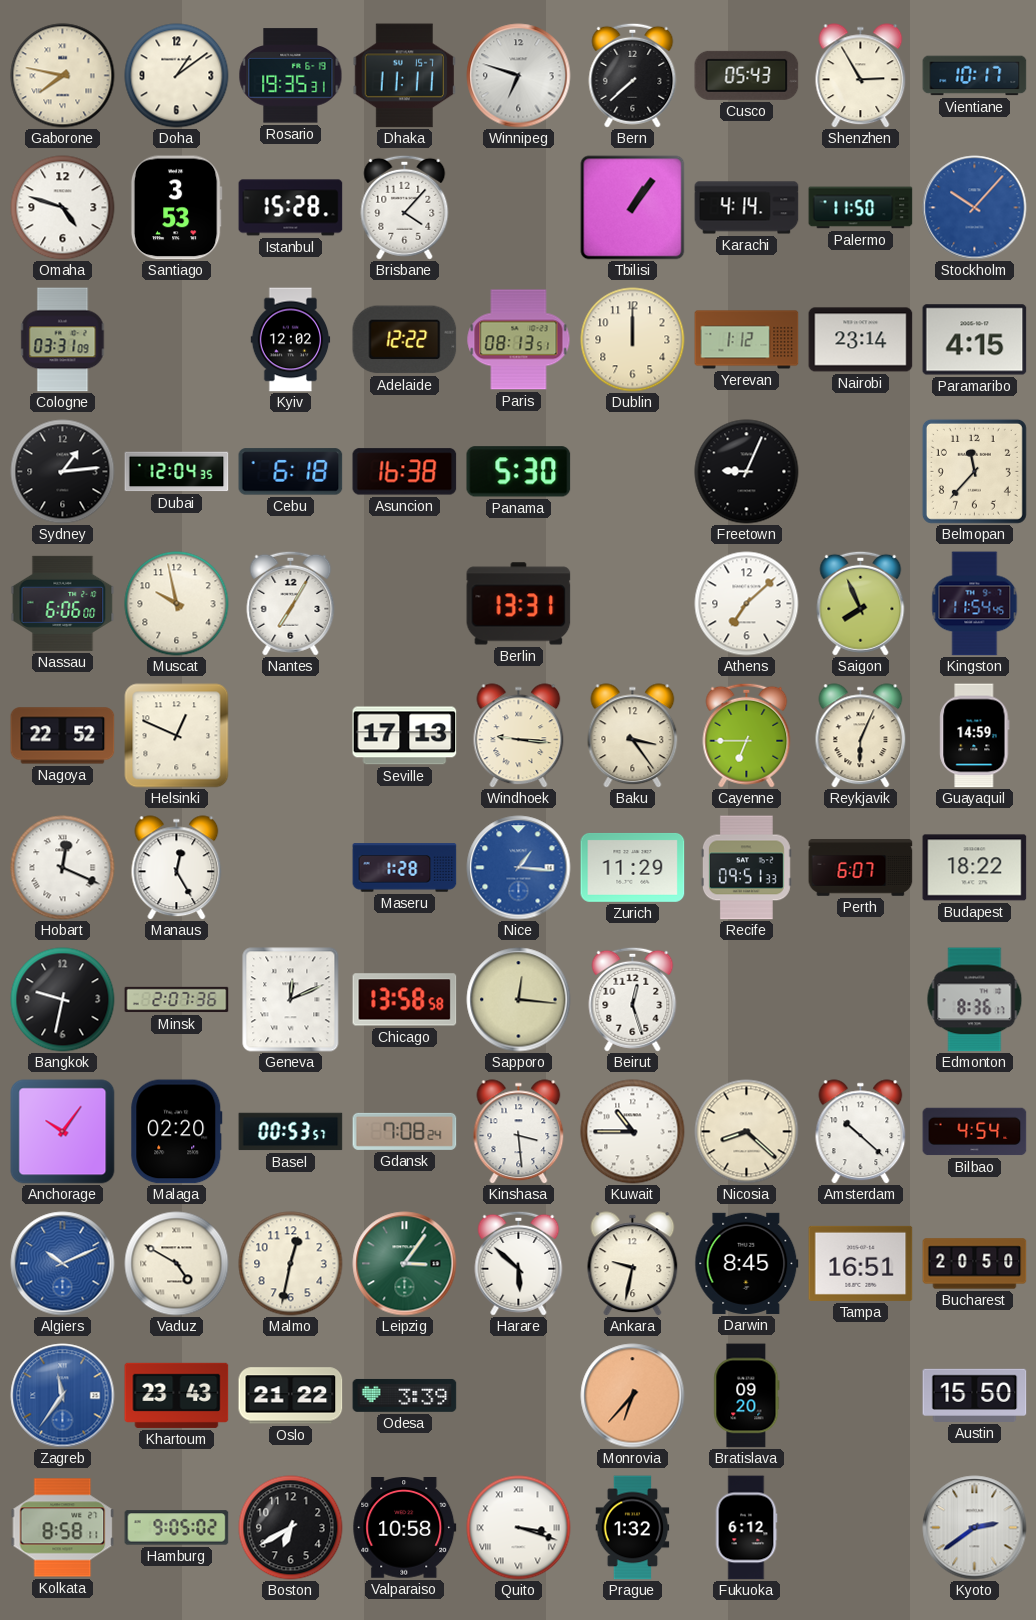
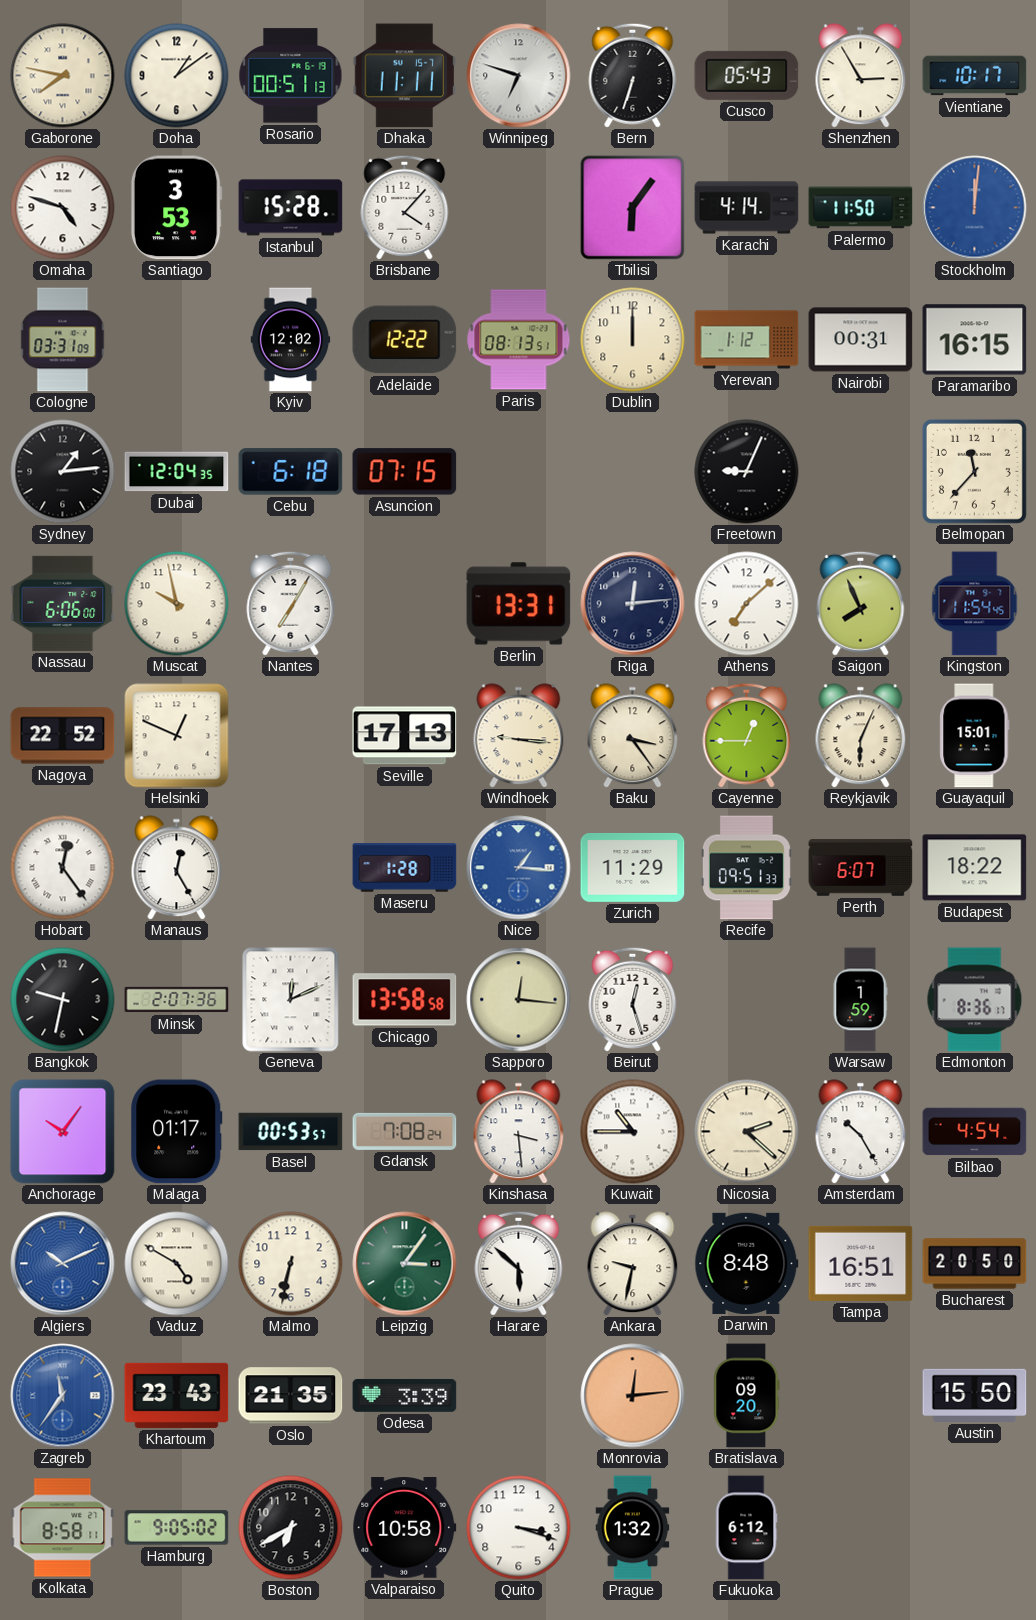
Rosario: 19:35 -> 00:51
Bern: 7:38 -> 6:33
Tbilisi: 1:06 -> 6:06
Stockholm: 10:07 -> 12:01
Nairobi: 23:14 -> 00:31
Paramaribo: 4:15 -> 16:15
Asuncion: 16:38 -> 07:15
Panama: 5:30 -> none
Riga: none -> 12:14
Cayenne: 6:45 -> 12:45
Guayaquil: 14:59 -> 15:01
Hobart: 12:19 -> 12:24
Warsaw: none -> 1:59
Malaga: 02:20 -> 01:17
Nicosia: 8:22 -> 2:22
Amsterdam: 10:22 -> 10:25
Malmo: 12:32 -> 6:32
Darwin: 8:45 -> 8:48
Oslo: 21:22 -> 21:35
Monrovia: 6:37 -> 12:14
Quito numerals: Roman -> Arabic
Kyoto: 2:39 -> none
